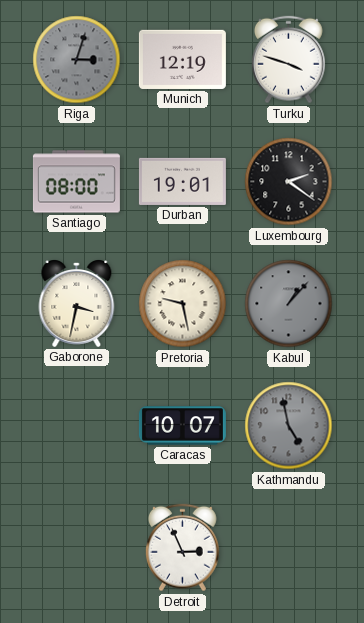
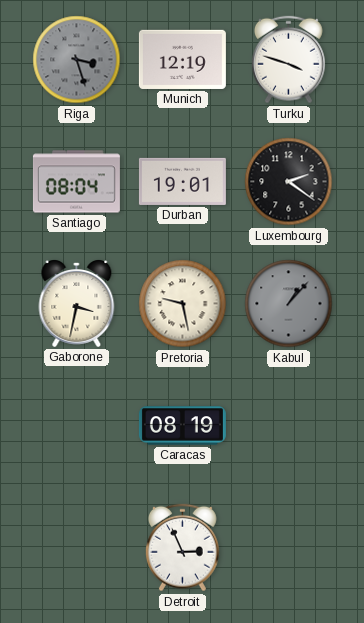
Riga: 3:03 -> 3:27
Santiago: 08:00 -> 08:04
Caracas: 10:07 -> 08:19
Kathmandu: 4:58 -> none
